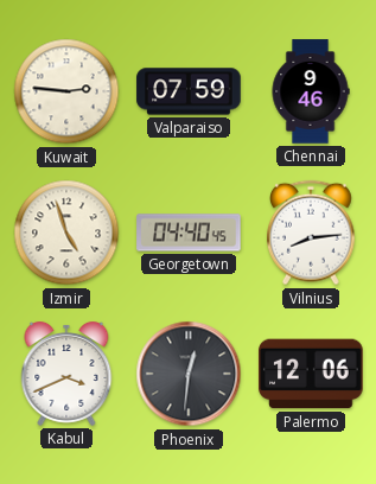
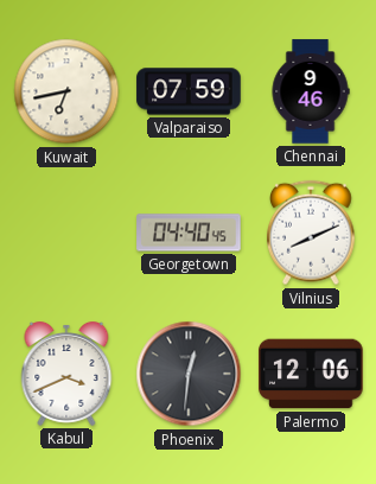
Kuwait: 2:46 -> 6:43
Izmir: 4:57 -> none
Vilnius: 8:14 -> 8:11
